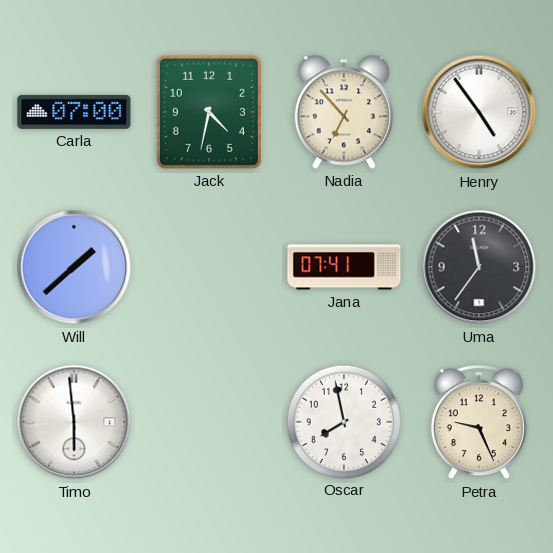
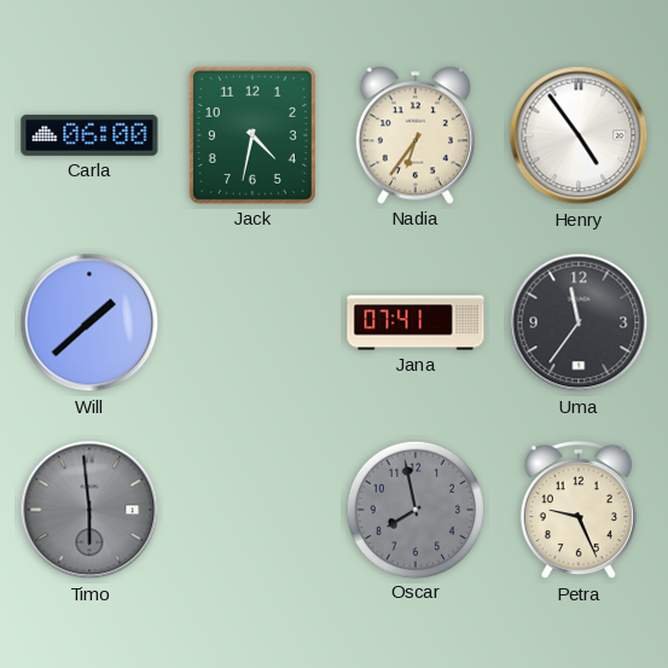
Carla: 07:00 -> 06:00
Nadia: 6:53 -> 6:36
Timo dial: white -> grey
Oscar dial: white -> grey
